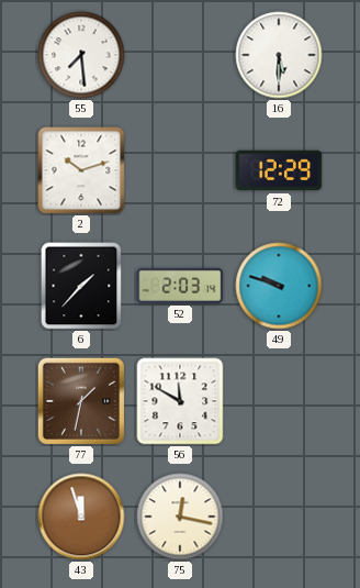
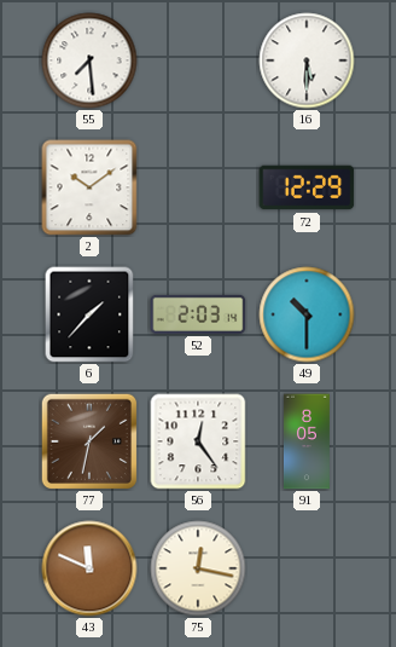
2: 10:12 -> 10:09
49: 9:48 -> 10:30
56: 11:50 -> 12:24
91: none -> 8:05
43: 11:57 -> 11:49
